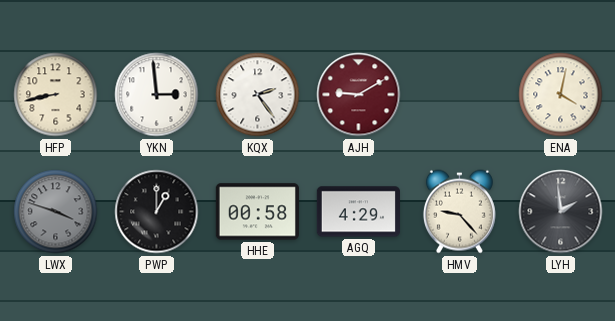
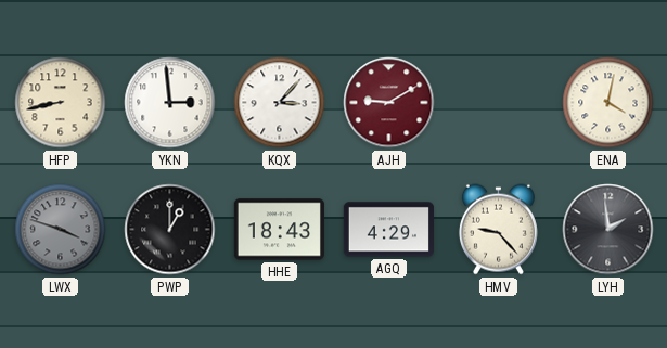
KQX: 2:24 -> 3:07
HHE: 00:58 -> 18:43
